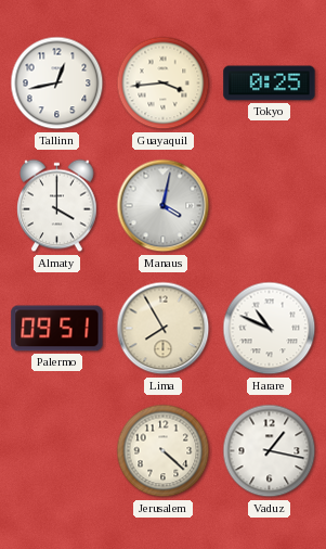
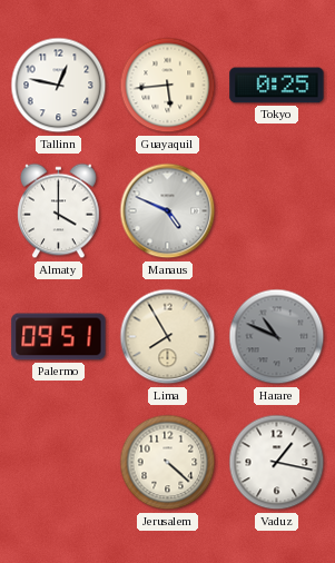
Tallinn: 12:43 -> 12:47
Guayaquil: 3:44 -> 5:44
Manaus: 4:02 -> 4:49
Harare dial: white -> grey
